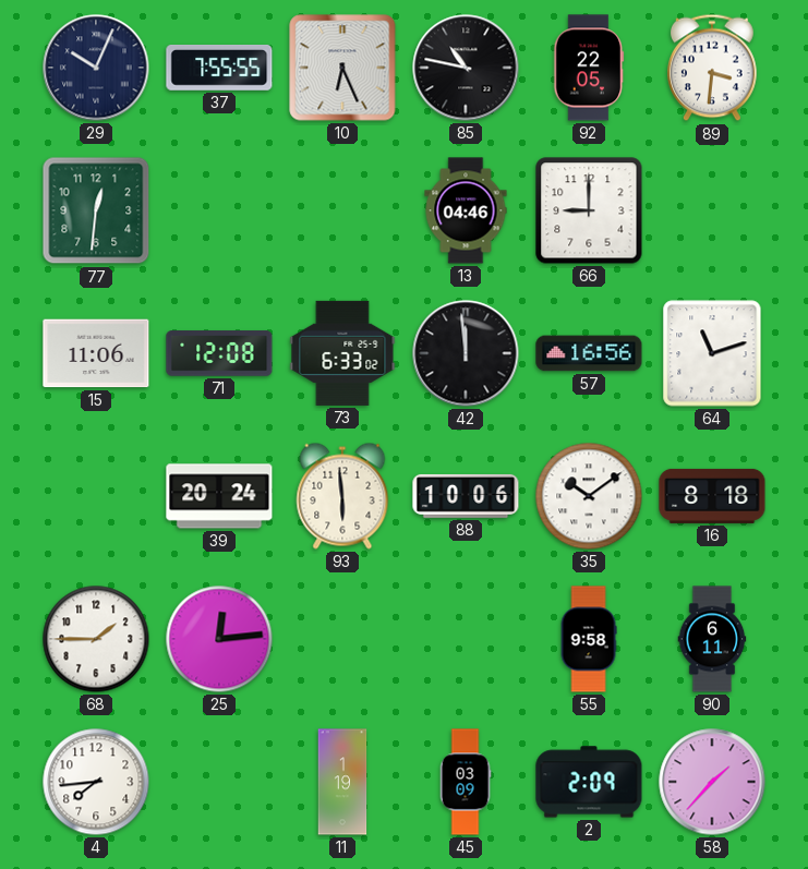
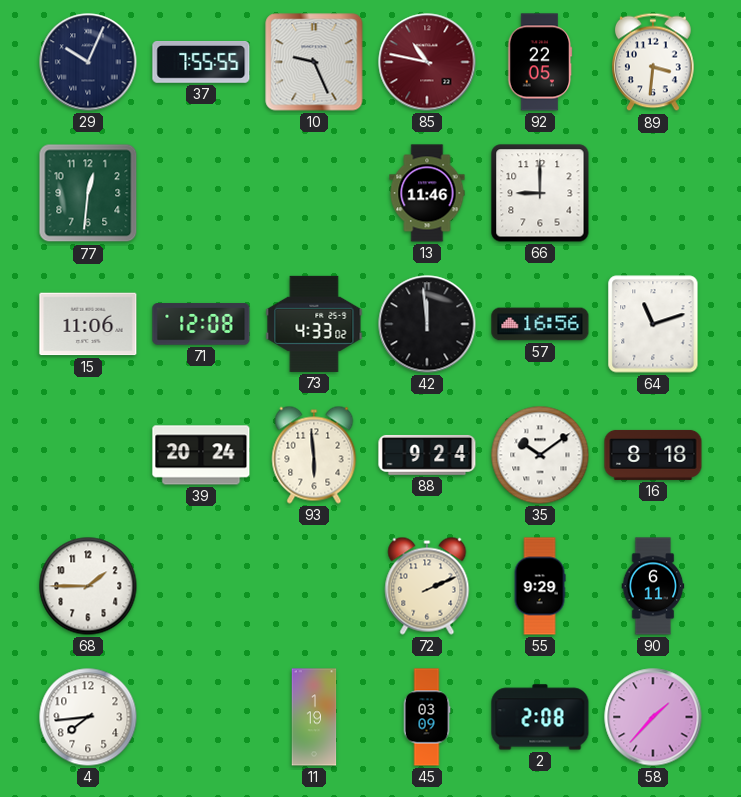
10: 6:26 -> 9:26
85 dial: black -> burgundy
13: 04:46 -> 11:46
73: 6:33 -> 4:33
88: 10:06 -> 9:24
25: 12:14 -> none
72: none -> 2:11
55: 9:58 -> 9:29
2: 2:09 -> 2:08
